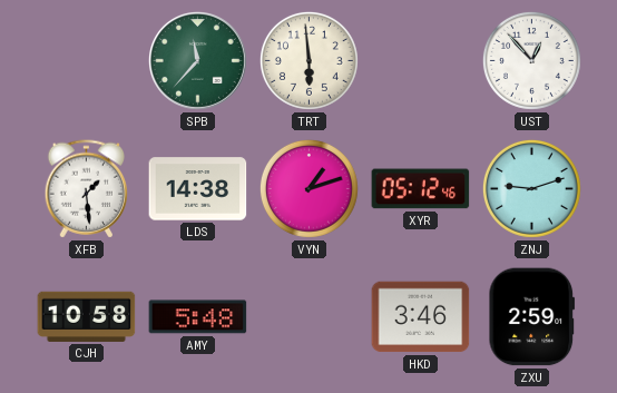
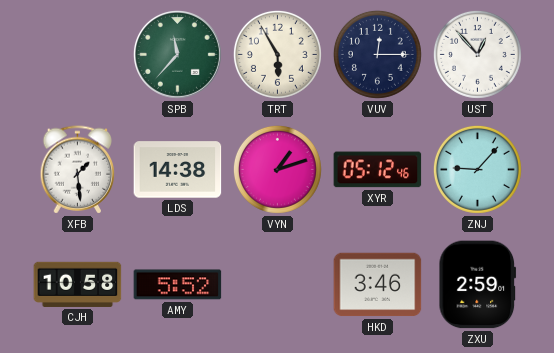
TRT: 5:59 -> 5:55
VUV: none -> 12:15
ZNJ: 9:12 -> 9:07
AMY: 5:48 -> 5:52
